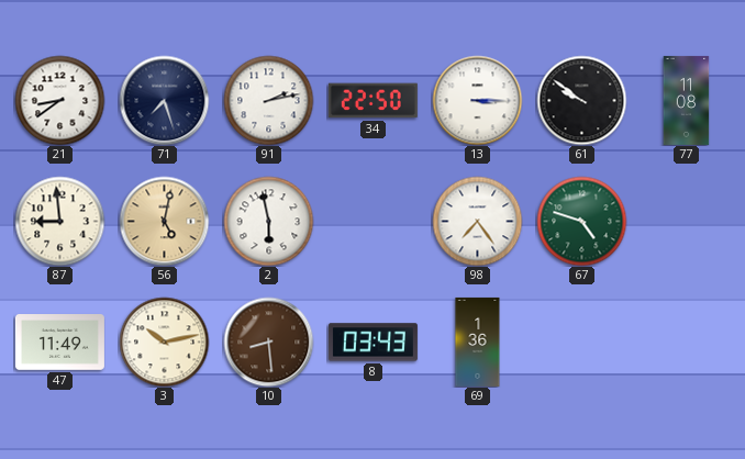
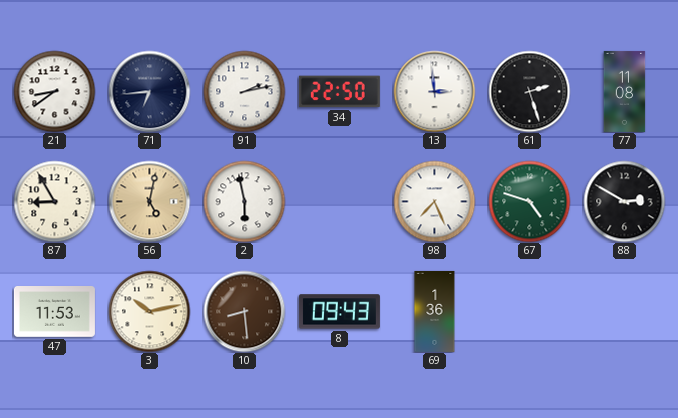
71: 7:27 -> 6:44
13: 3:15 -> 2:59
61: 9:51 -> 2:27
87: 8:59 -> 8:55
98: 7:24 -> 7:26
88: none -> 2:50
47: 11:49 -> 11:53
8: 03:43 -> 09:43
